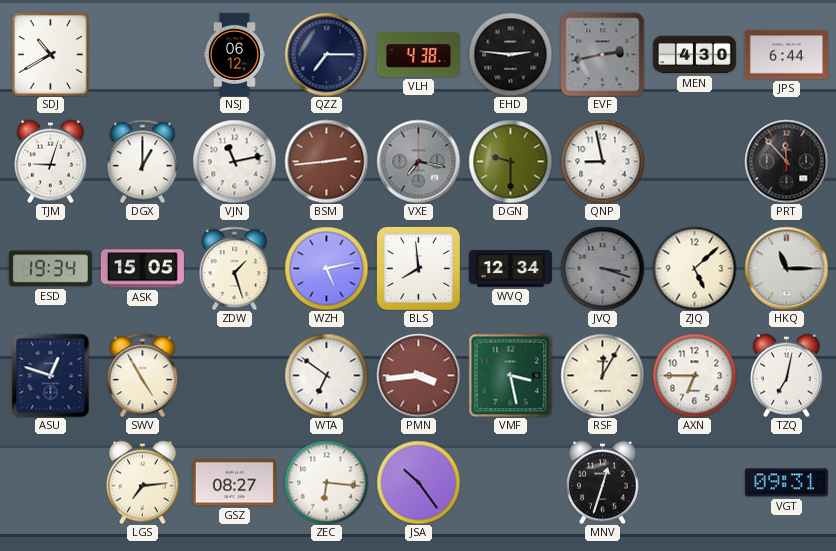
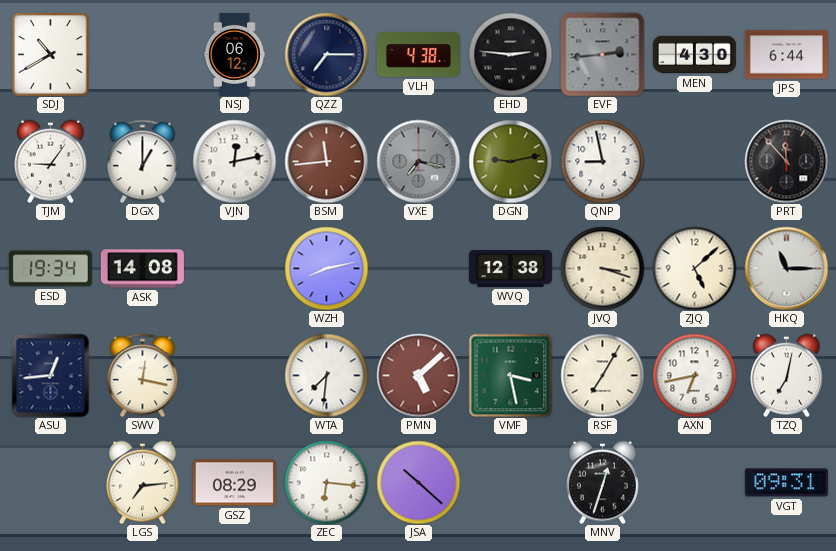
EVF: 2:43 -> 2:44
TJM: 9:03 -> 9:06
VJN: 11:13 -> 12:13
BSM: 2:44 -> 11:44
DGN: 9:30 -> 9:13
ASK: 15:05 -> 14:08
ZDW: 1:27 -> none
WZH: 5:13 -> 8:13
BLS: 7:59 -> none
WVQ: 12:34 -> 12:38
JVQ dial: grey -> cream
ASU: 12:48 -> 12:44
SWV: 4:55 -> 12:17
WTA: 6:51 -> 7:31
PMN: 3:44 -> 5:08
RSF: 12:05 -> 7:05
AXN: 6:45 -> 6:43
GSZ: 08:27 -> 08:29
JSA: 10:24 -> 10:22
